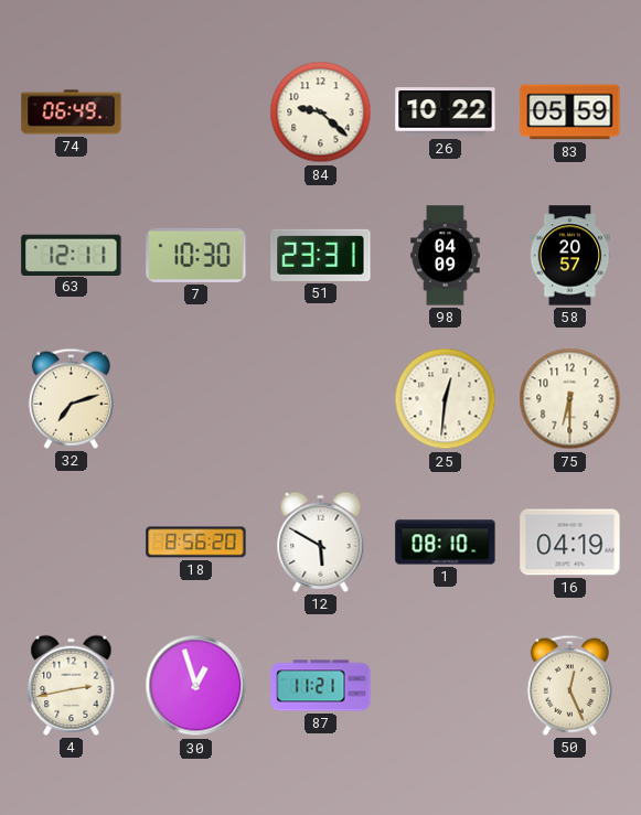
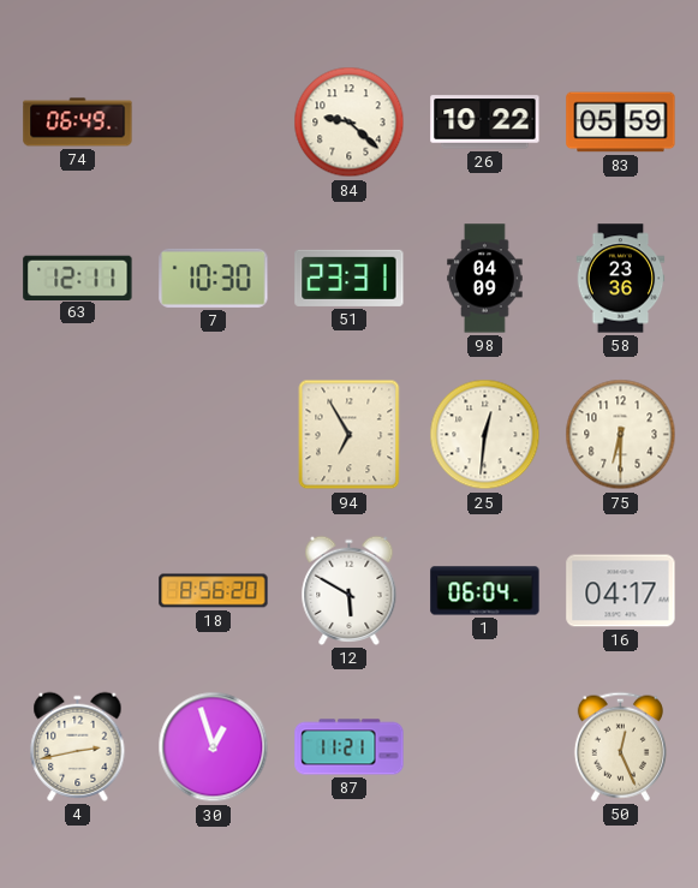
58: 20:57 -> 23:36
32: 7:12 -> none
94: none -> 6:55
1: 08:10 -> 06:04
16: 04:19 -> 04:17
